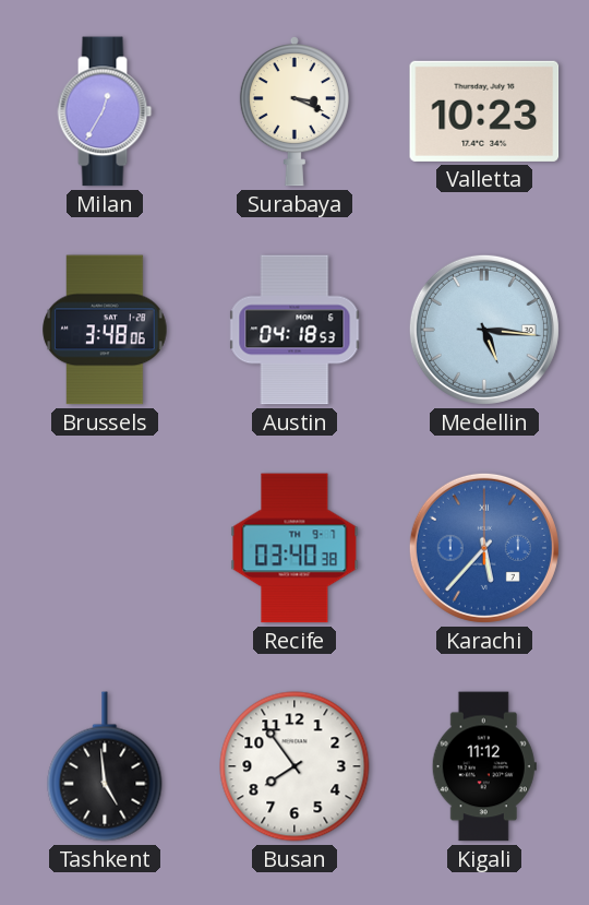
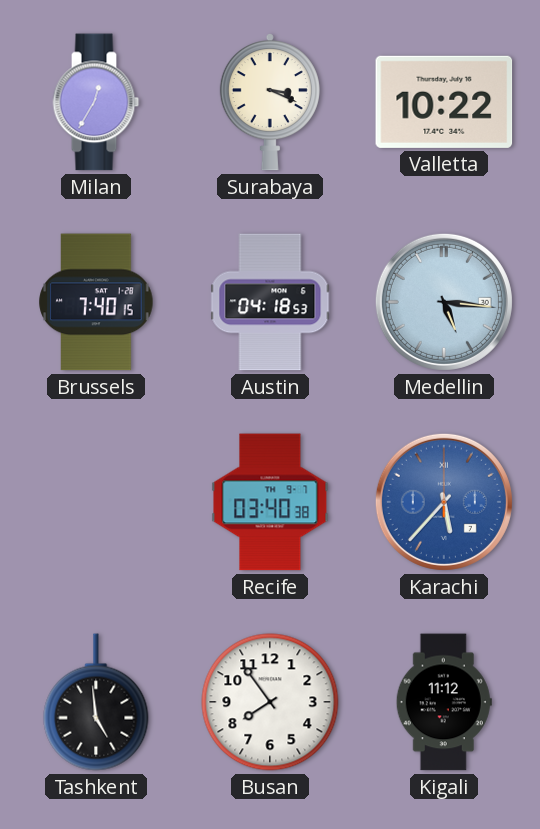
Valletta: 10:23 -> 10:22
Brussels: 3:48 -> 7:40
